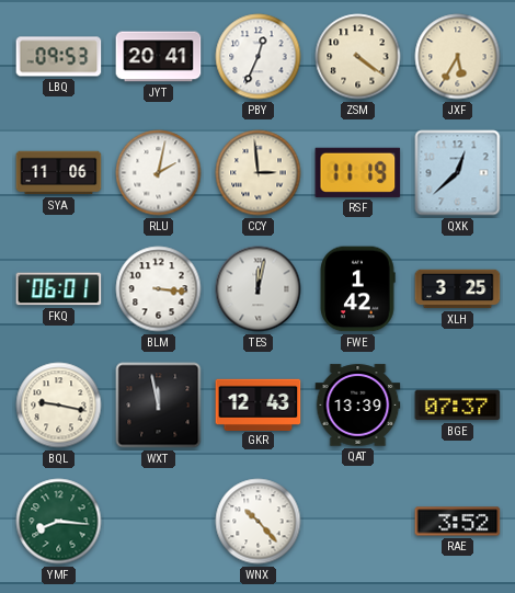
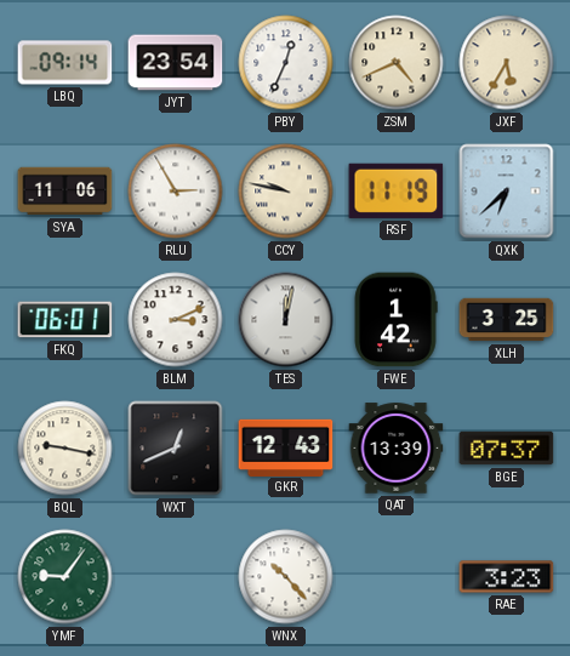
LBQ: 09:53 -> 09:14
JYT: 20:41 -> 23:54
ZSM: 4:21 -> 4:41
RLU: 2:02 -> 2:55
CCY: 2:59 -> 9:47
QXK: 12:38 -> 6:38
BLM: 3:16 -> 3:11
WXT: 11:58 -> 12:41
YMF: 8:16 -> 9:06
RAE: 3:52 -> 3:23
